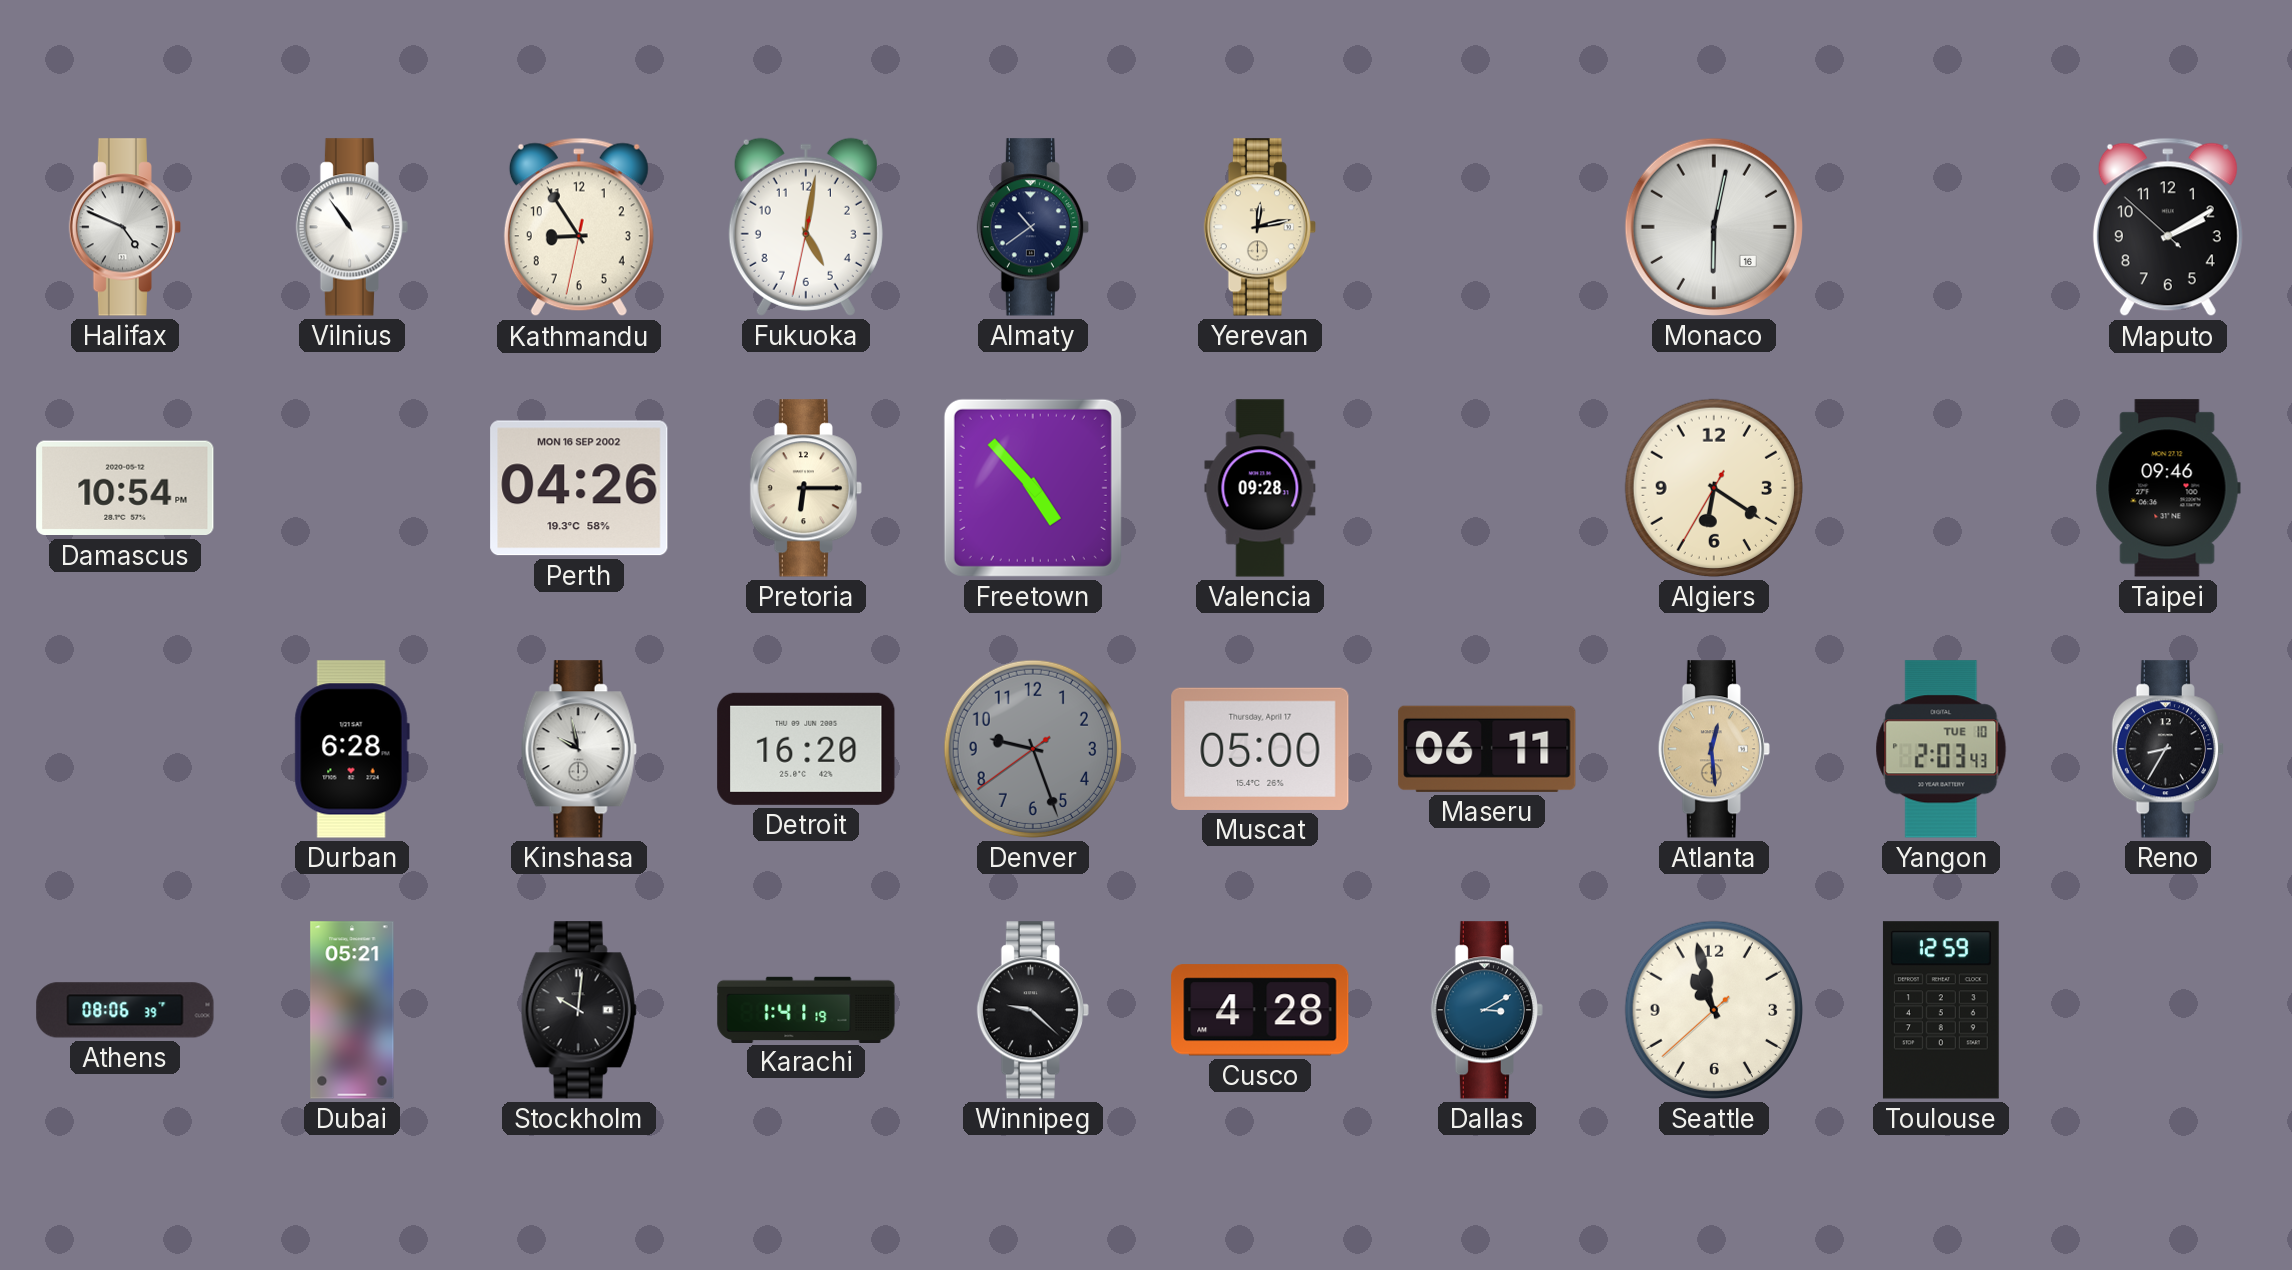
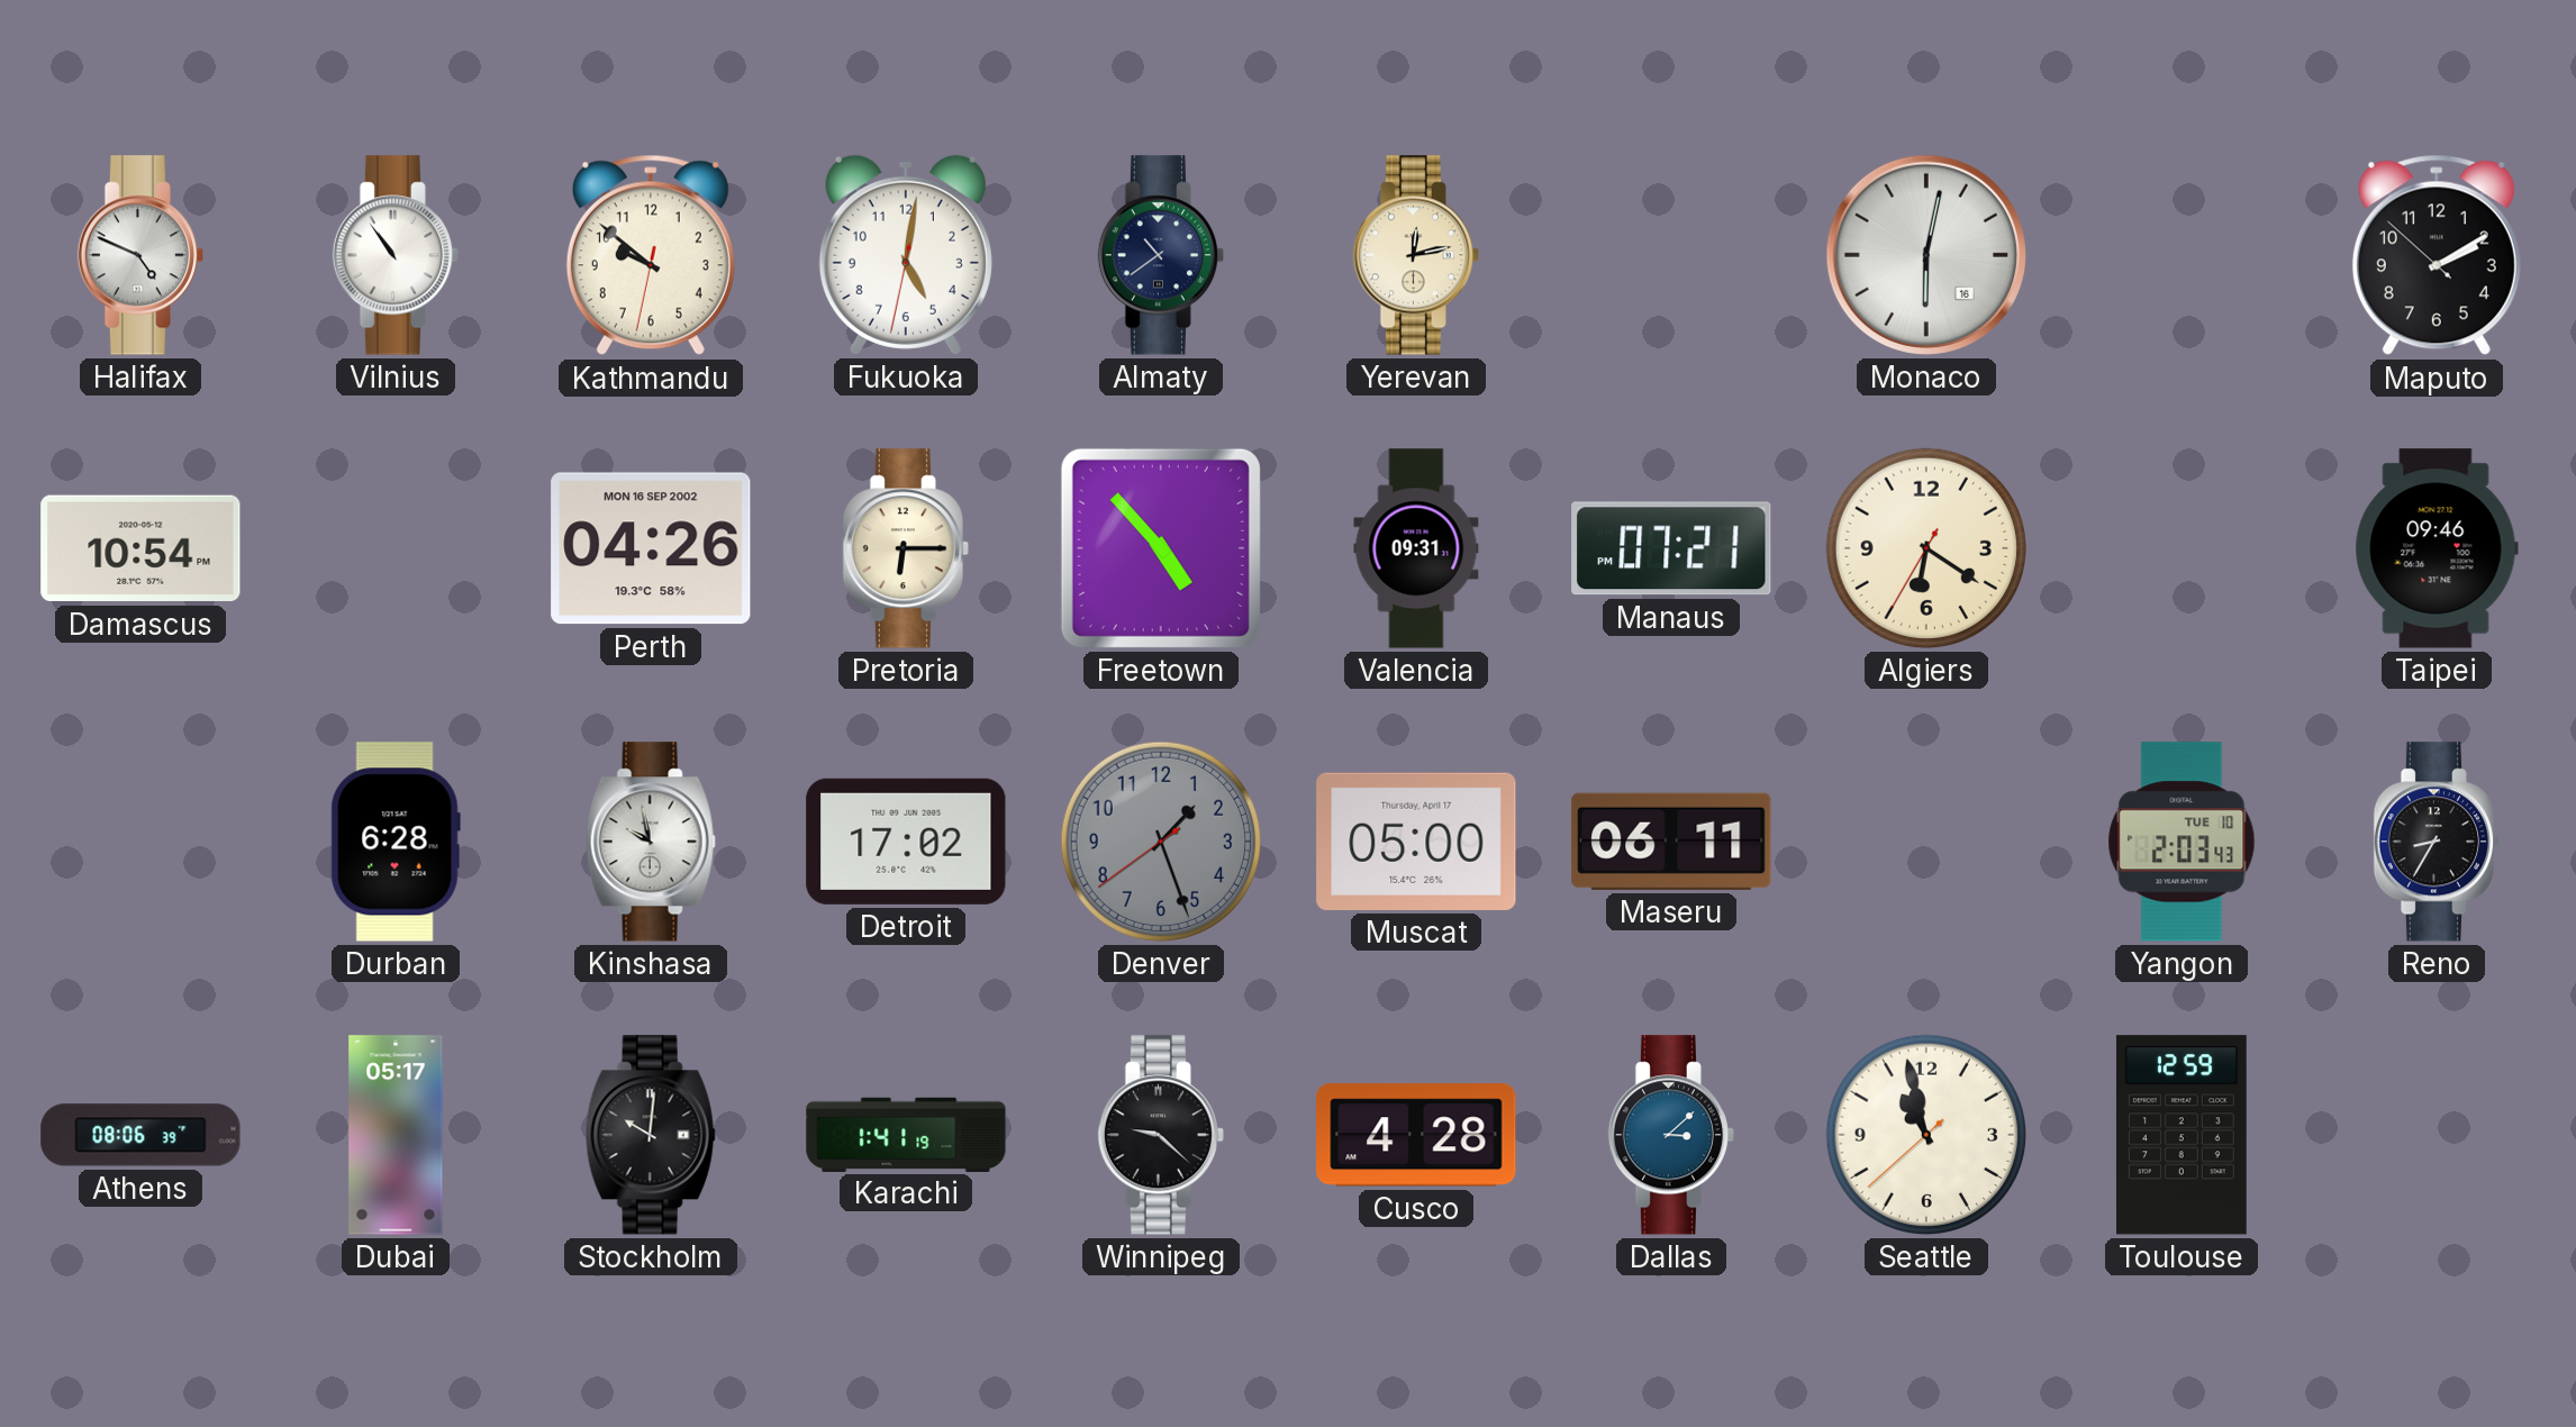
Kathmandu: 8:54 -> 9:51
Valencia: 09:28 -> 09:31
Manaus: none -> 07:21
Detroit: 16:20 -> 17:02
Denver: 9:26 -> 1:26
Atlanta: 12:29 -> none
Dubai: 05:21 -> 05:17
Dallas: 3:10 -> 3:08
